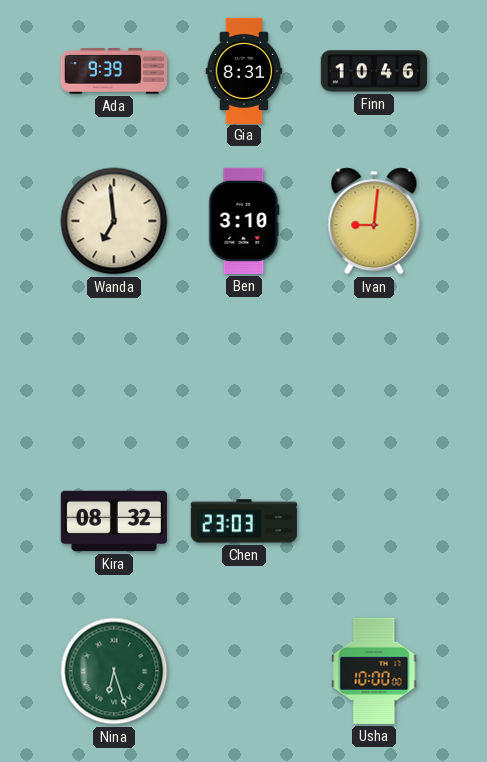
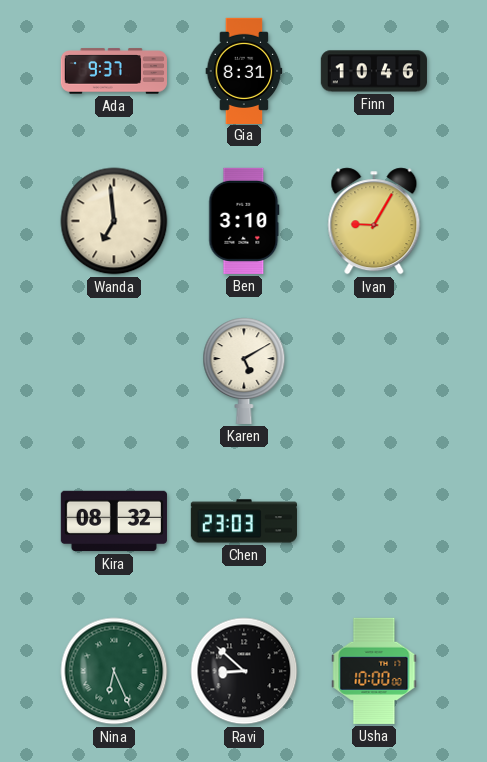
Ada: 9:39 -> 9:37
Ivan: 9:01 -> 9:05
Karen: none -> 5:10
Nina: 6:27 -> 6:26
Ravi: none -> 8:52
